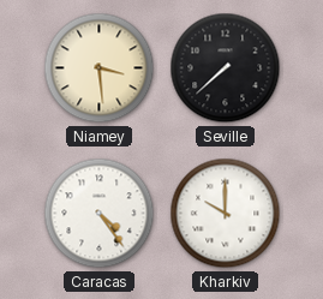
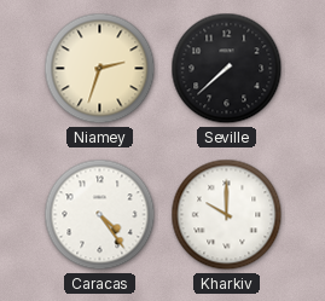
Niamey: 3:29 -> 2:33
